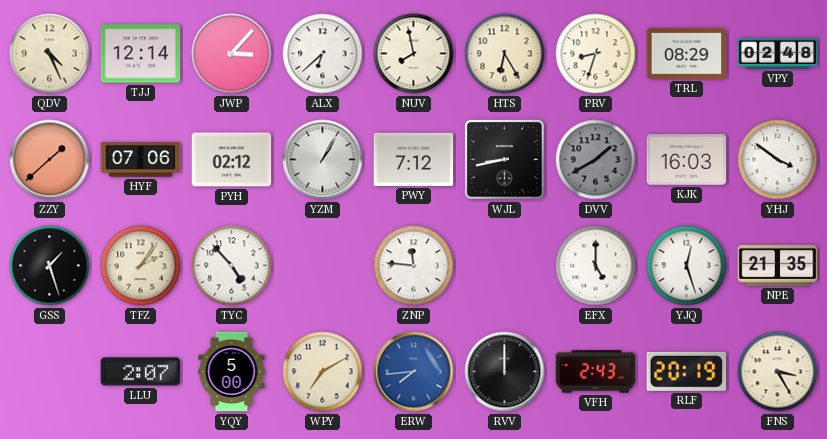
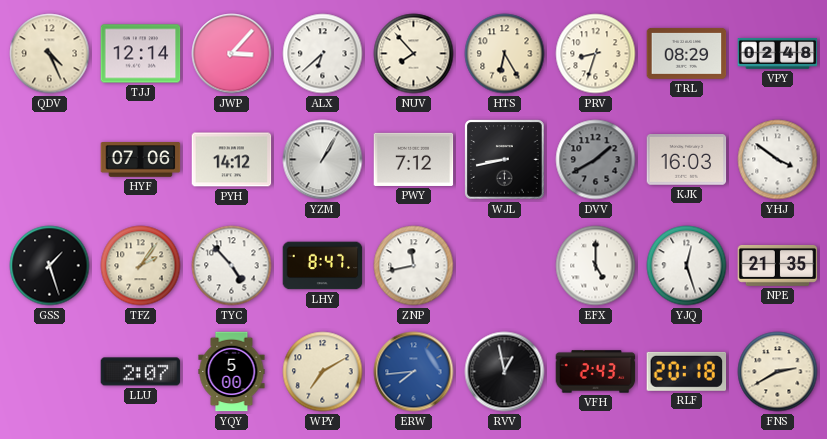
NUV: 7:58 -> 7:53
ZZY: 1:38 -> none
PYH: 02:12 -> 14:12
LHY: none -> 8:47
ZNP: 11:46 -> 11:43
RVV: 12:00 -> 12:58
RLF: 20:19 -> 20:18
FNS: 3:25 -> 2:40
